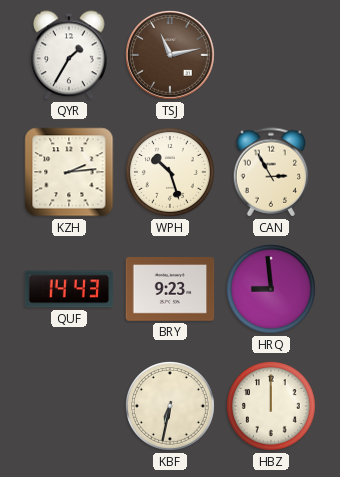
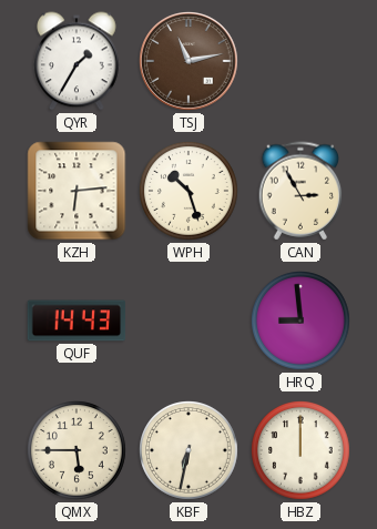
KZH: 2:14 -> 6:14
BRY: 9:23 -> none
QMX: none -> 5:45
